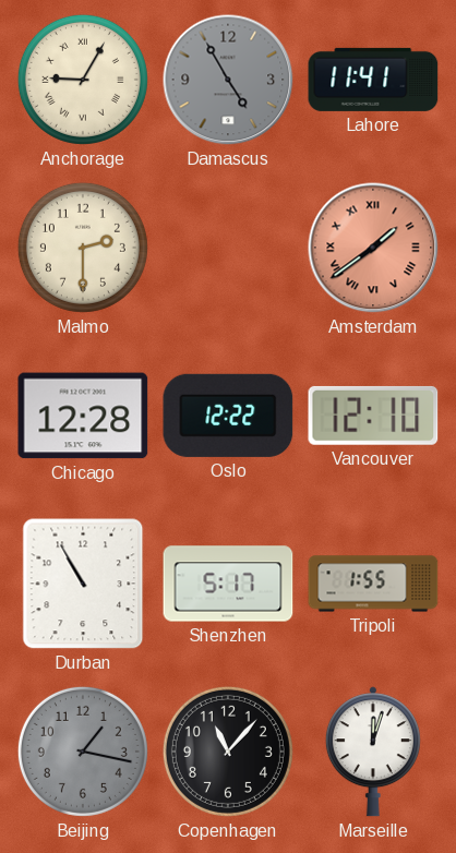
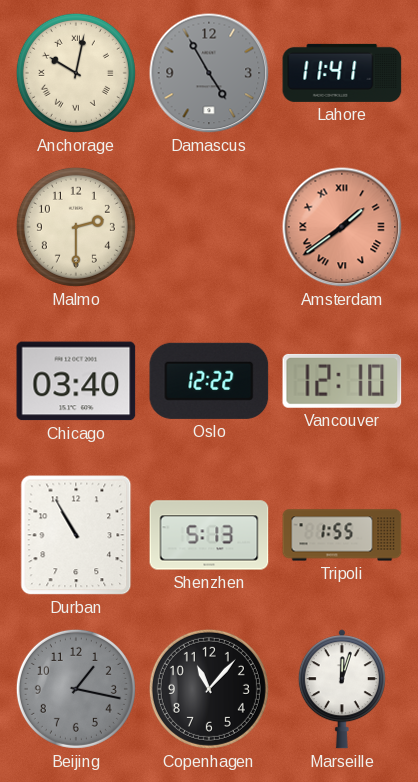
Anchorage: 9:05 -> 10:02
Chicago: 12:28 -> 03:40
Shenzhen: 5:17 -> 5:13
